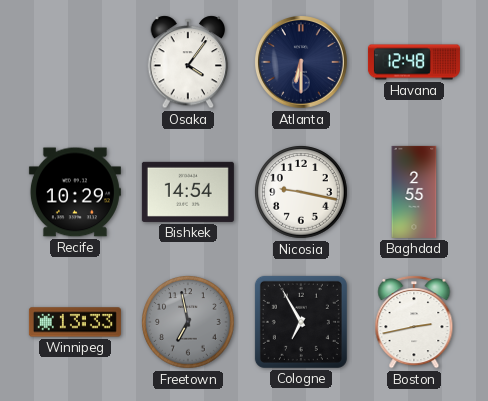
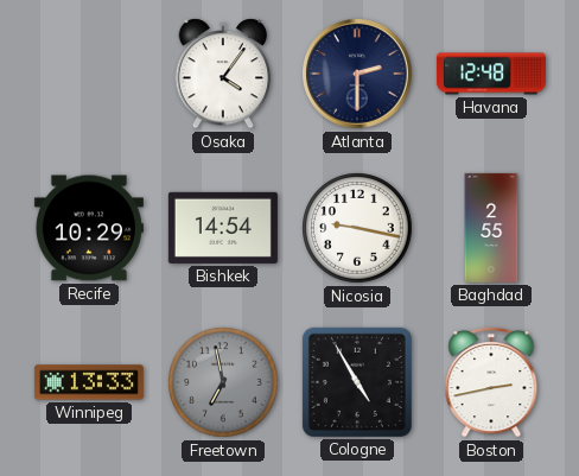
Atlanta: 6:30 -> 2:30
Cologne: 6:55 -> 4:55
